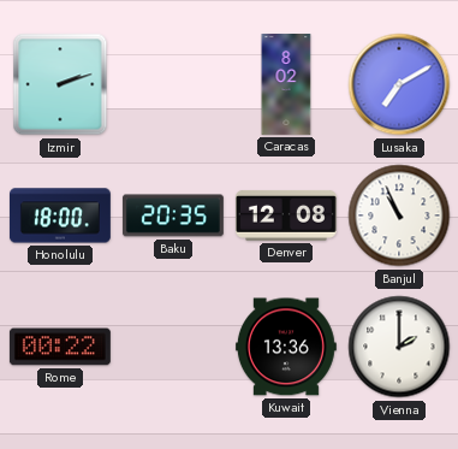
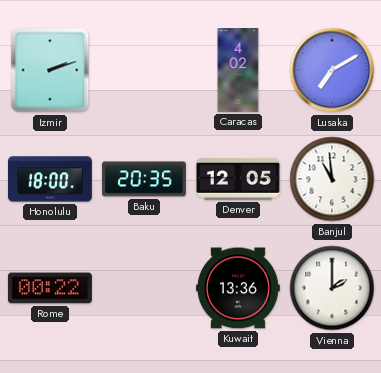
Caracas: 8:02 -> 4:02
Denver: 12:08 -> 12:05
Banjul: 10:56 -> 10:59
